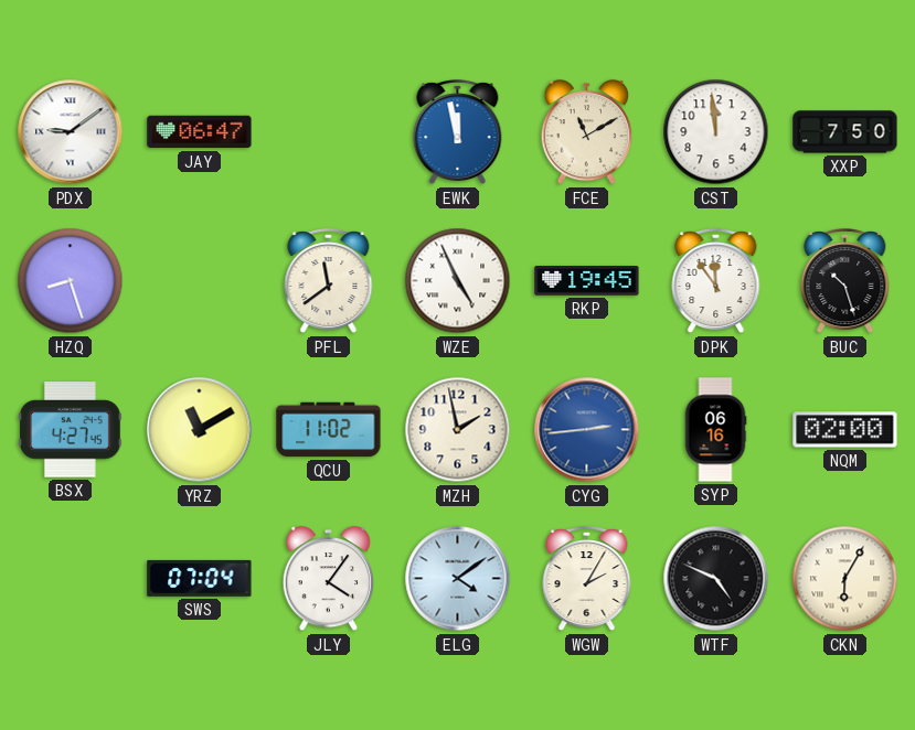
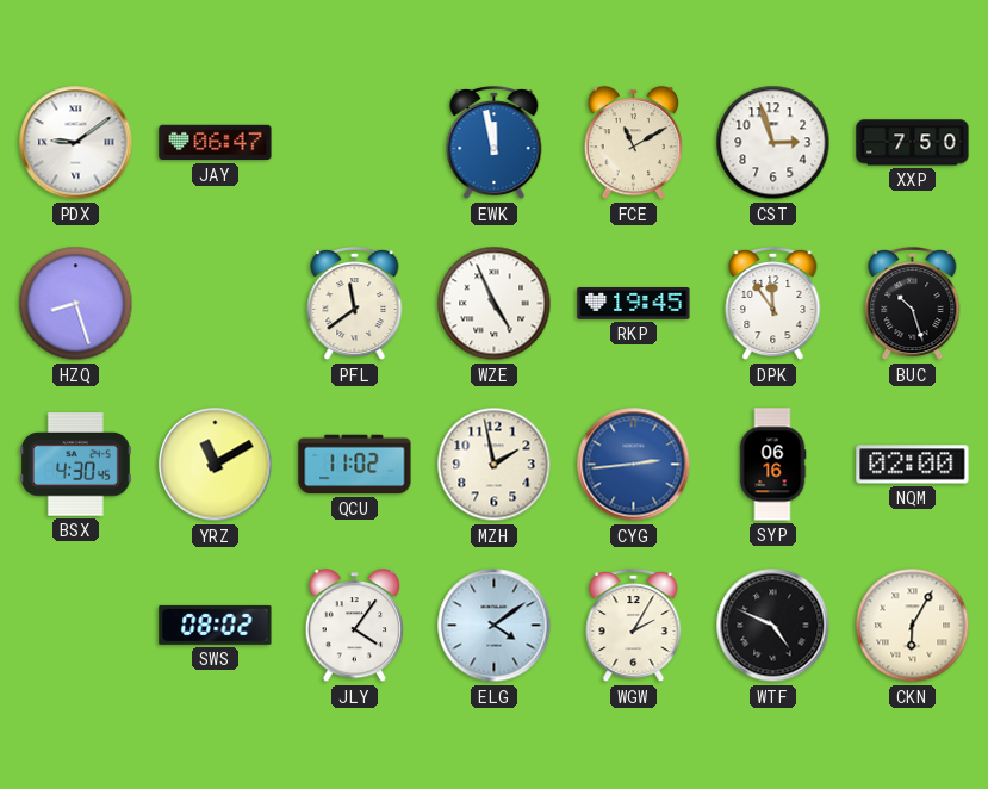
CST: 11:59 -> 2:57
BSX: 4:27 -> 4:30
SWS: 07:04 -> 08:02
